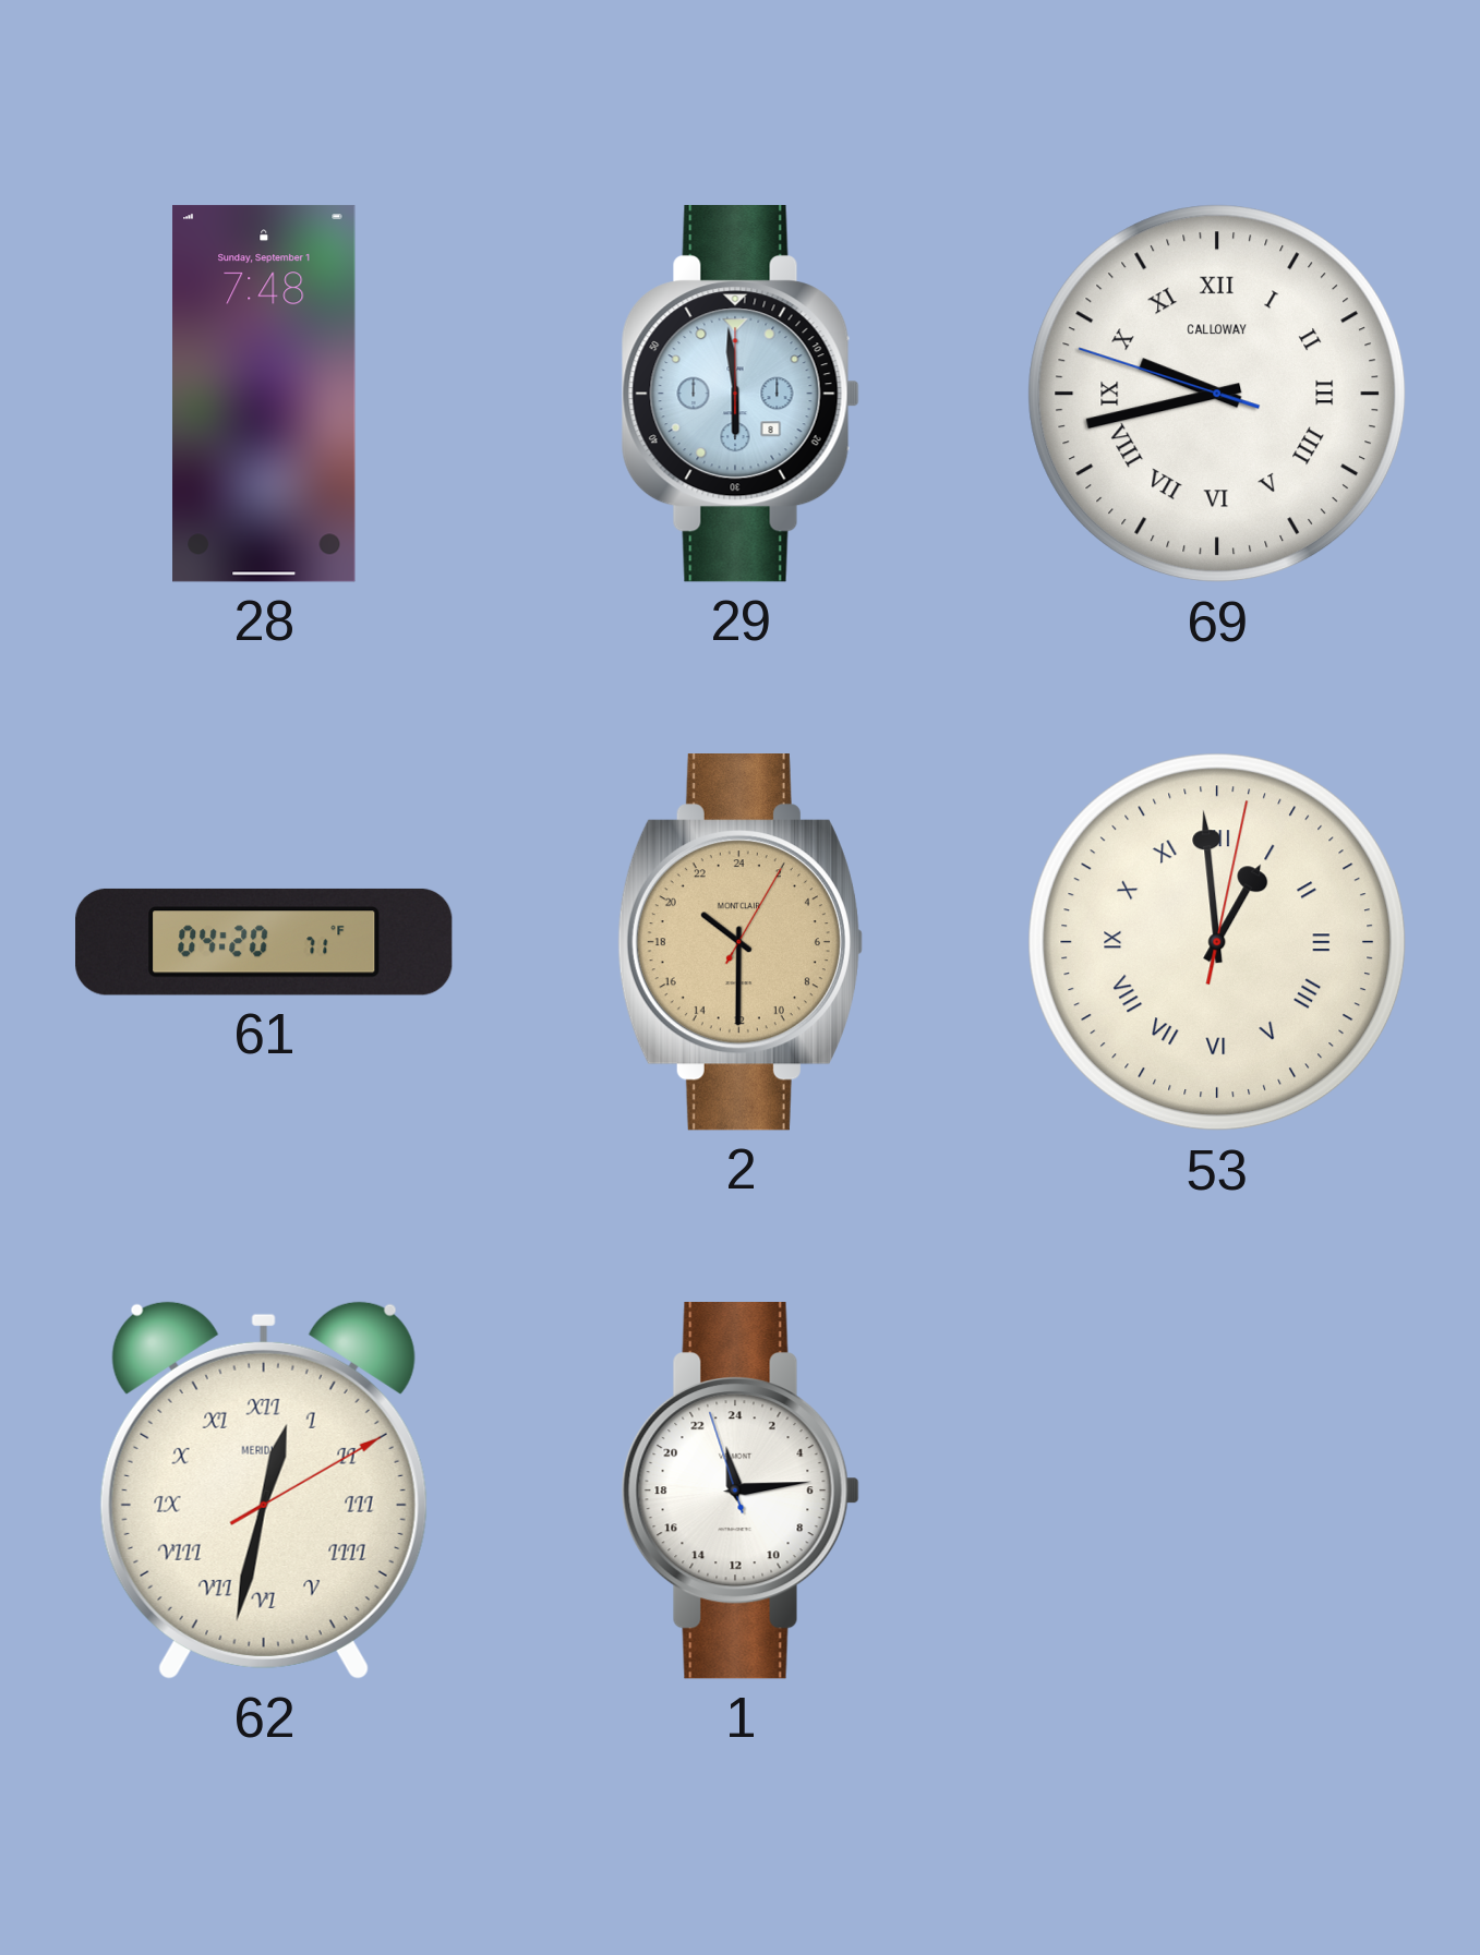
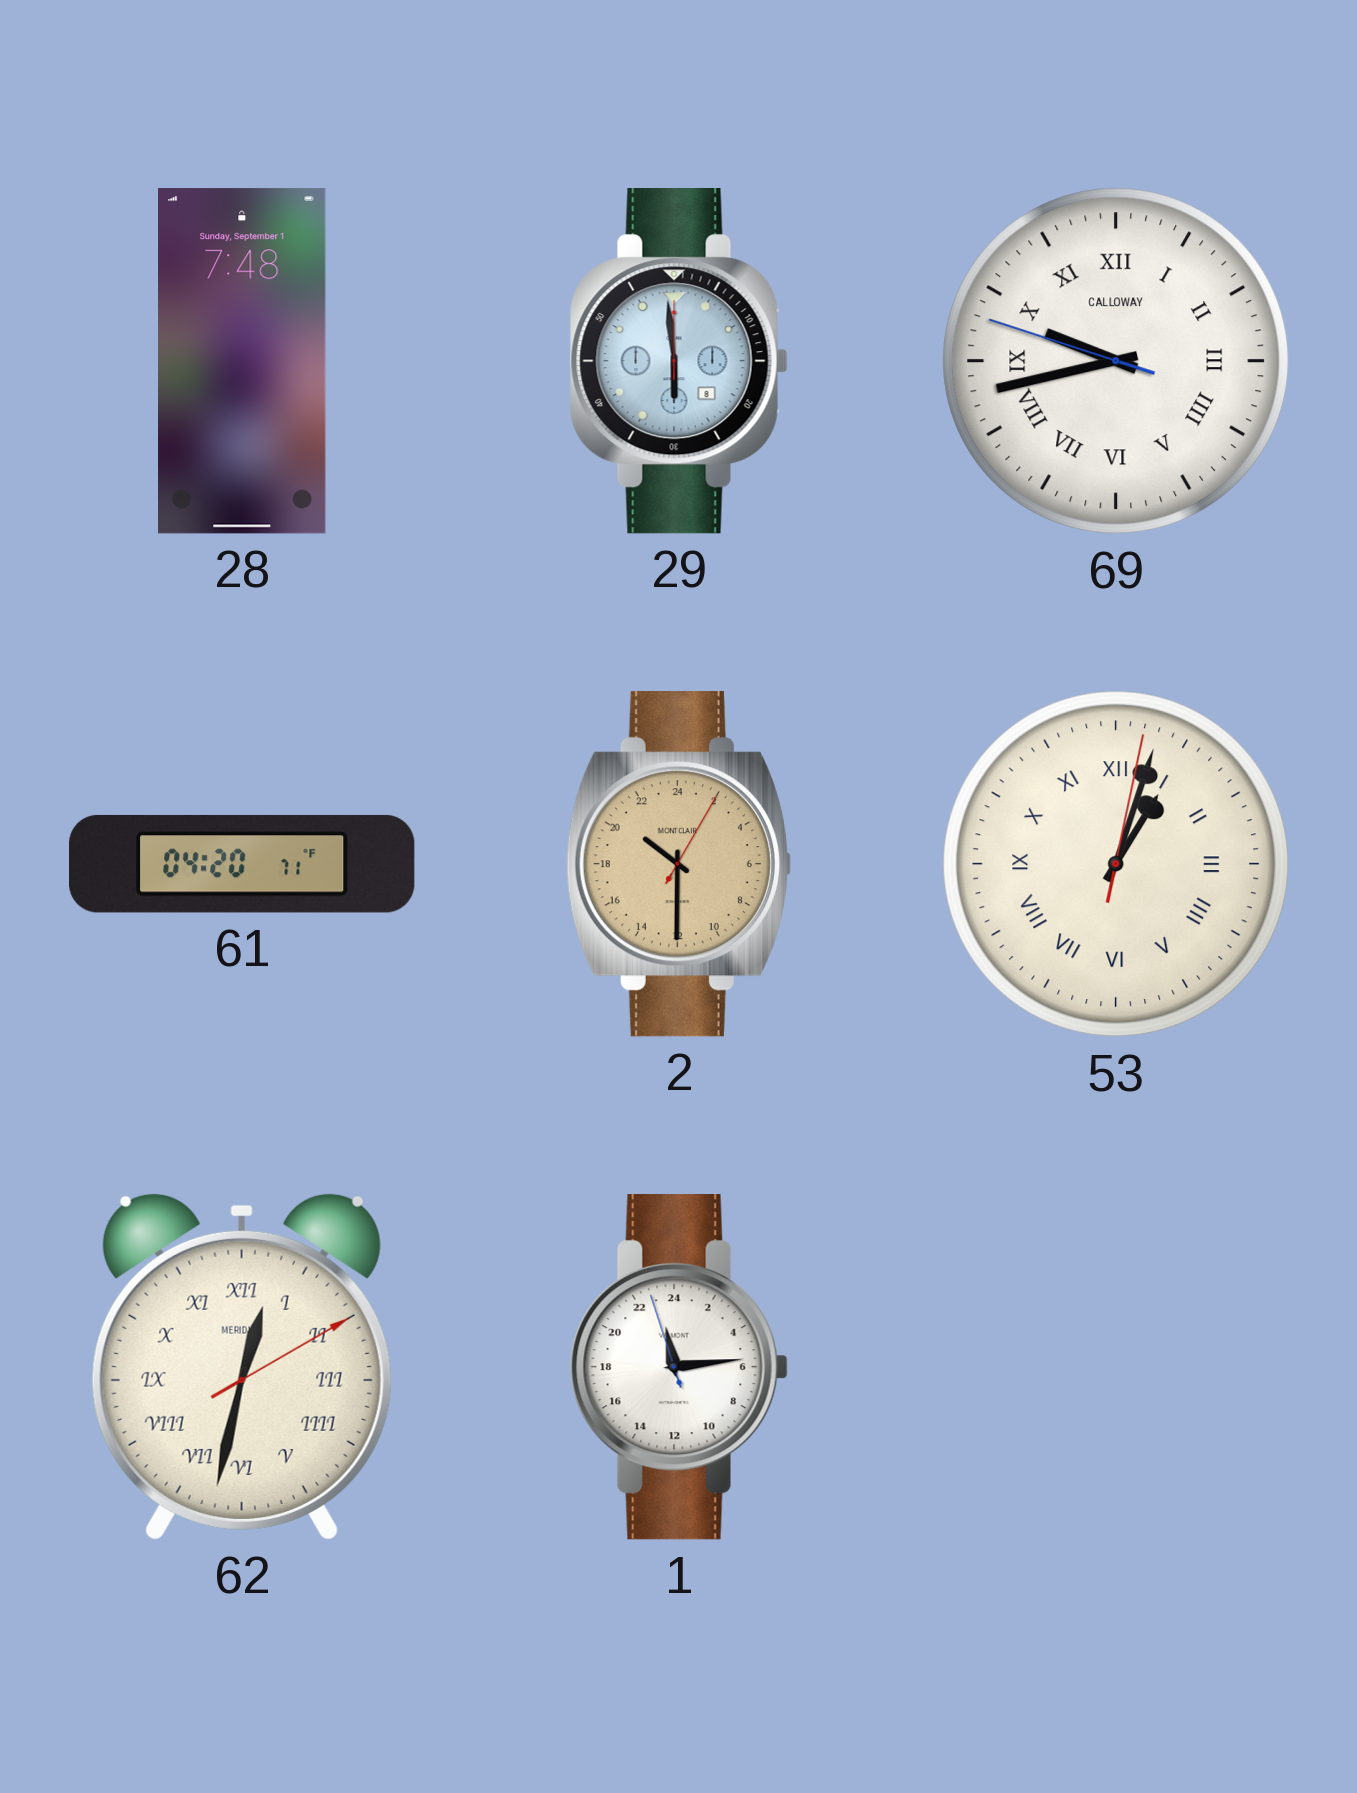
53: 12:59 -> 1:03
